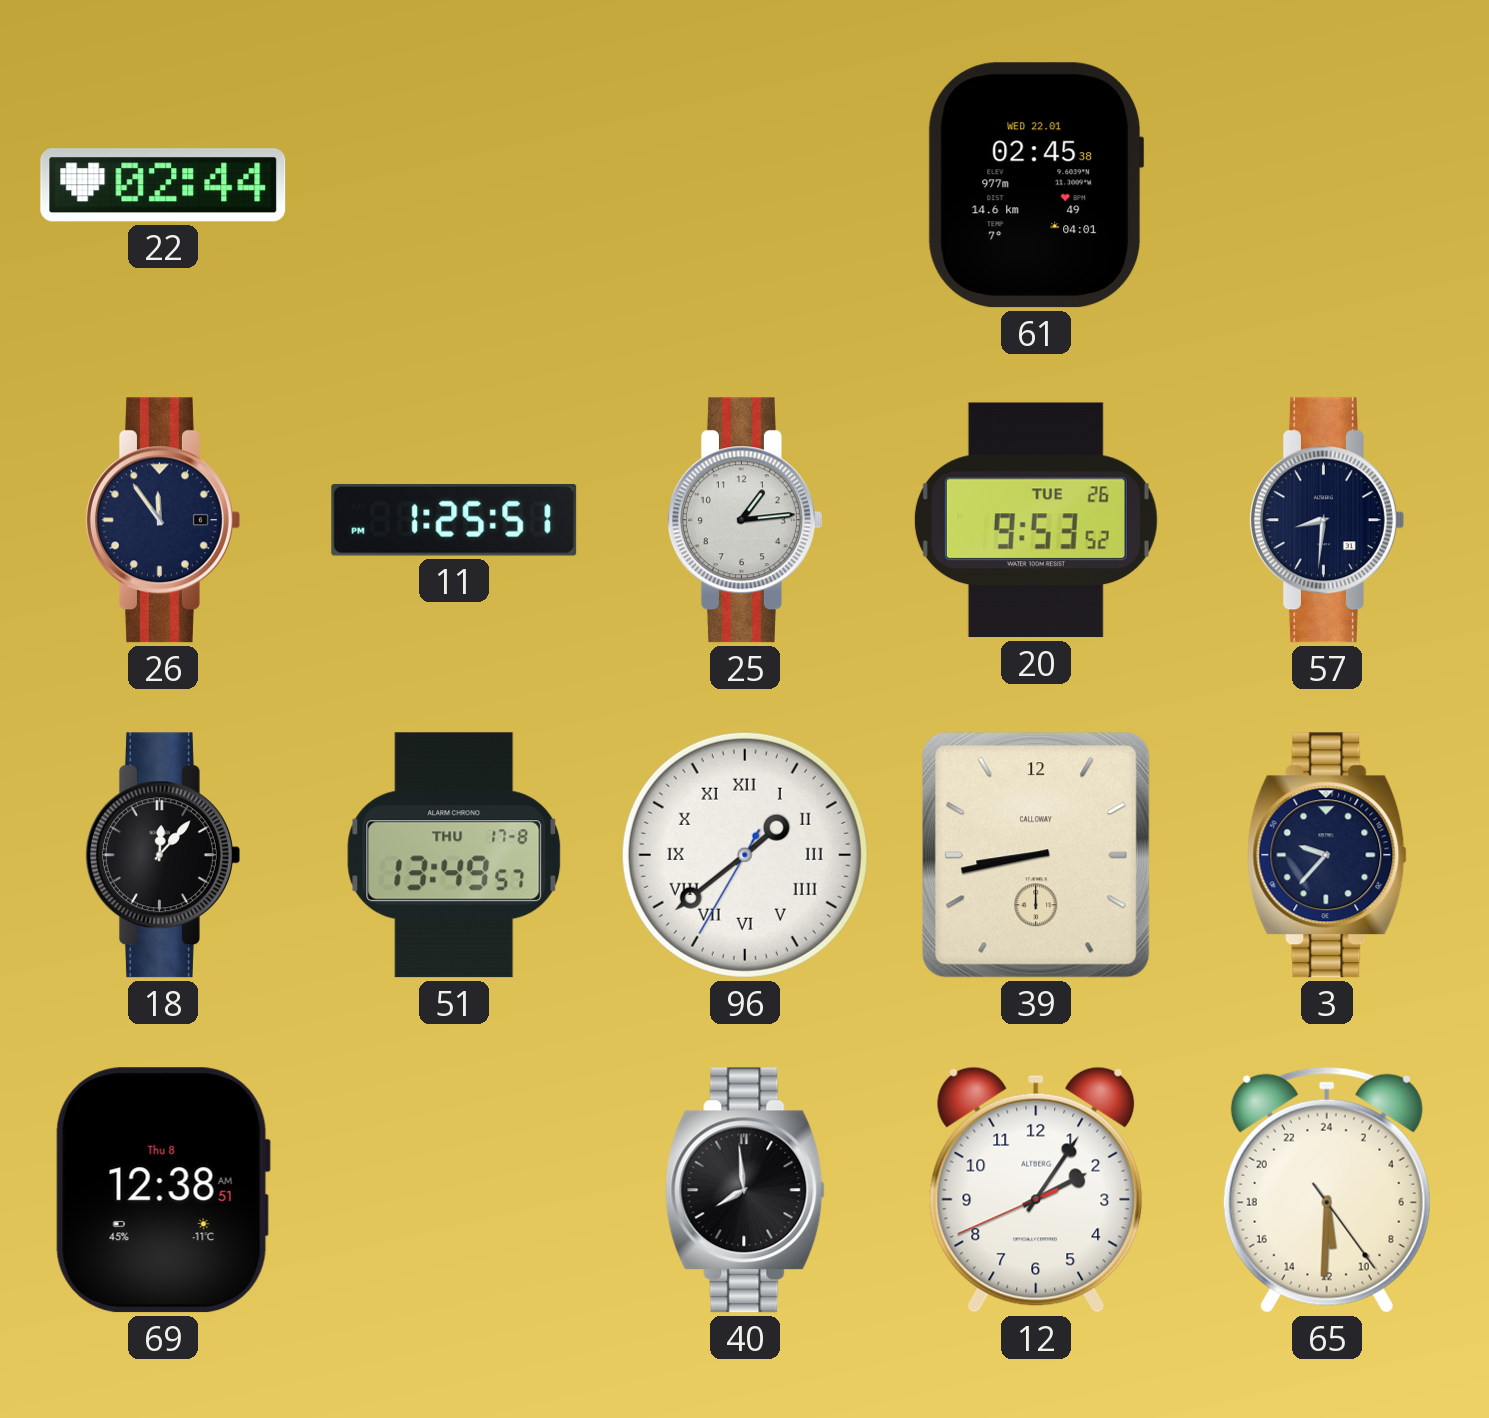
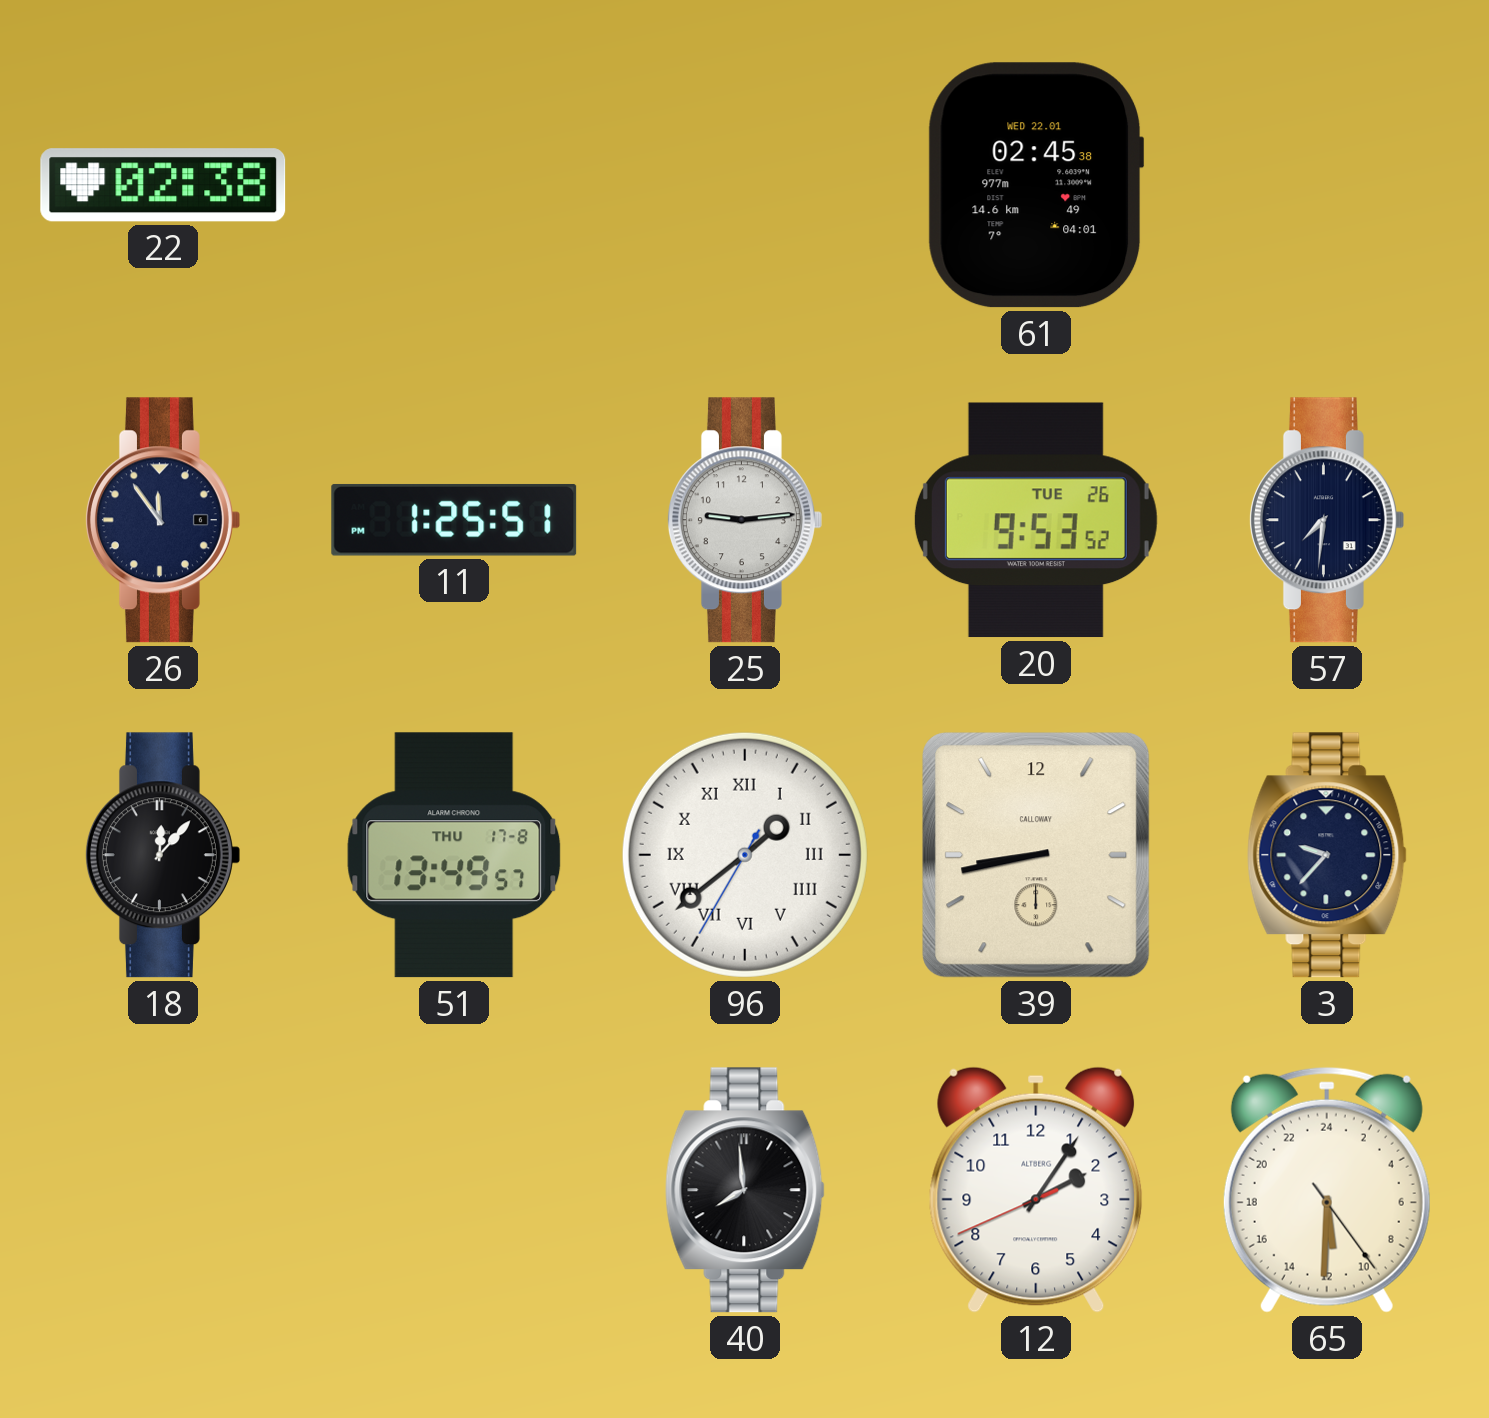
22: 02:44 -> 02:38
25: 1:14 -> 9:14
57: 8:31 -> 7:31
69: 12:38 -> none
